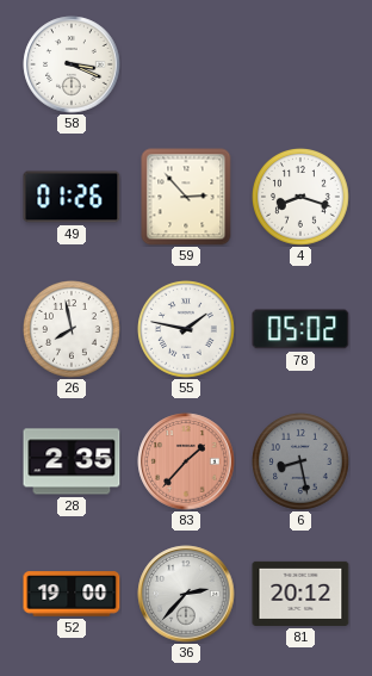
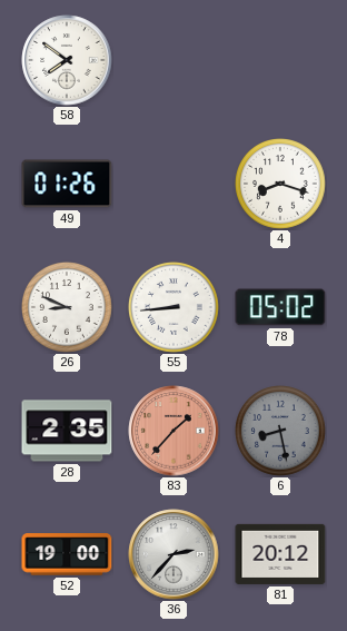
58: 3:19 -> 7:51
59: 2:53 -> none
26: 7:58 -> 8:49
55: 1:47 -> 8:44
